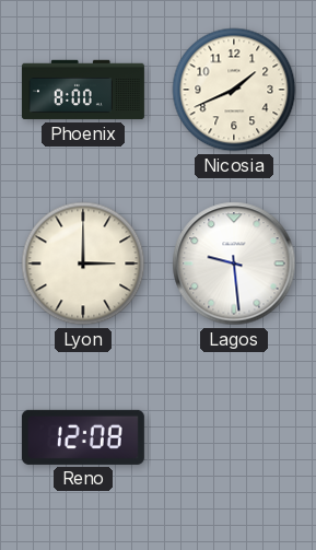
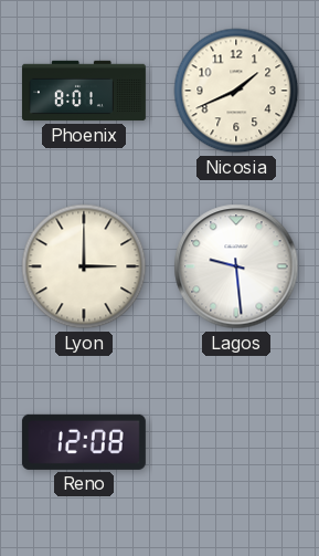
Phoenix: 8:00 -> 8:01
